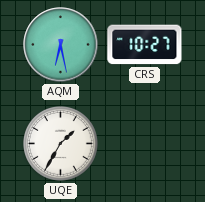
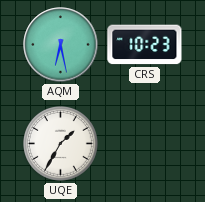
CRS: 10:27 -> 10:23
